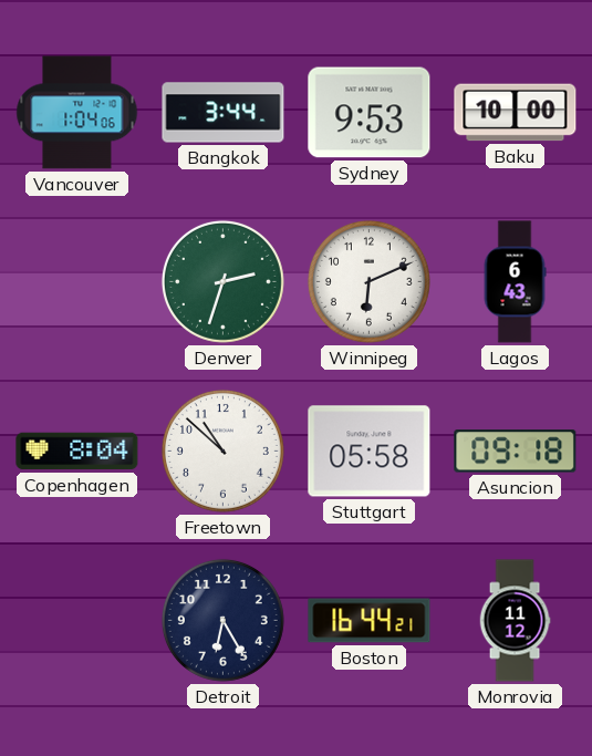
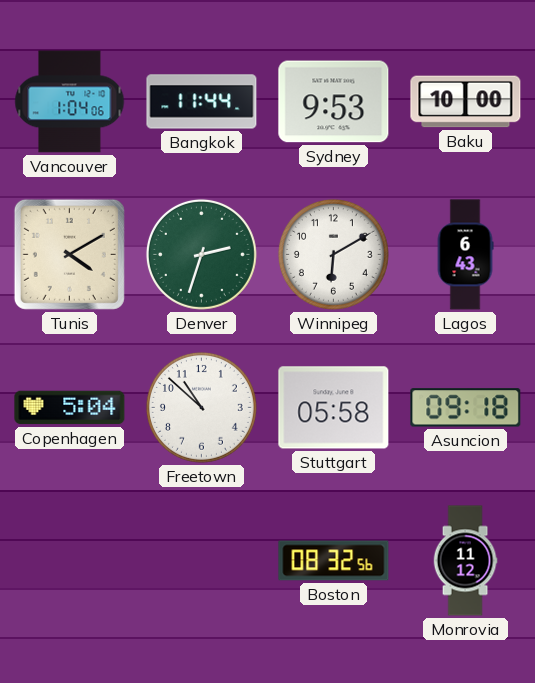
Bangkok: 3:44 -> 11:44
Tunis: none -> 4:10
Winnipeg: 6:11 -> 6:10
Copenhagen: 8:04 -> 5:04
Detroit: 6:25 -> none
Boston: 16:44 -> 08:32
